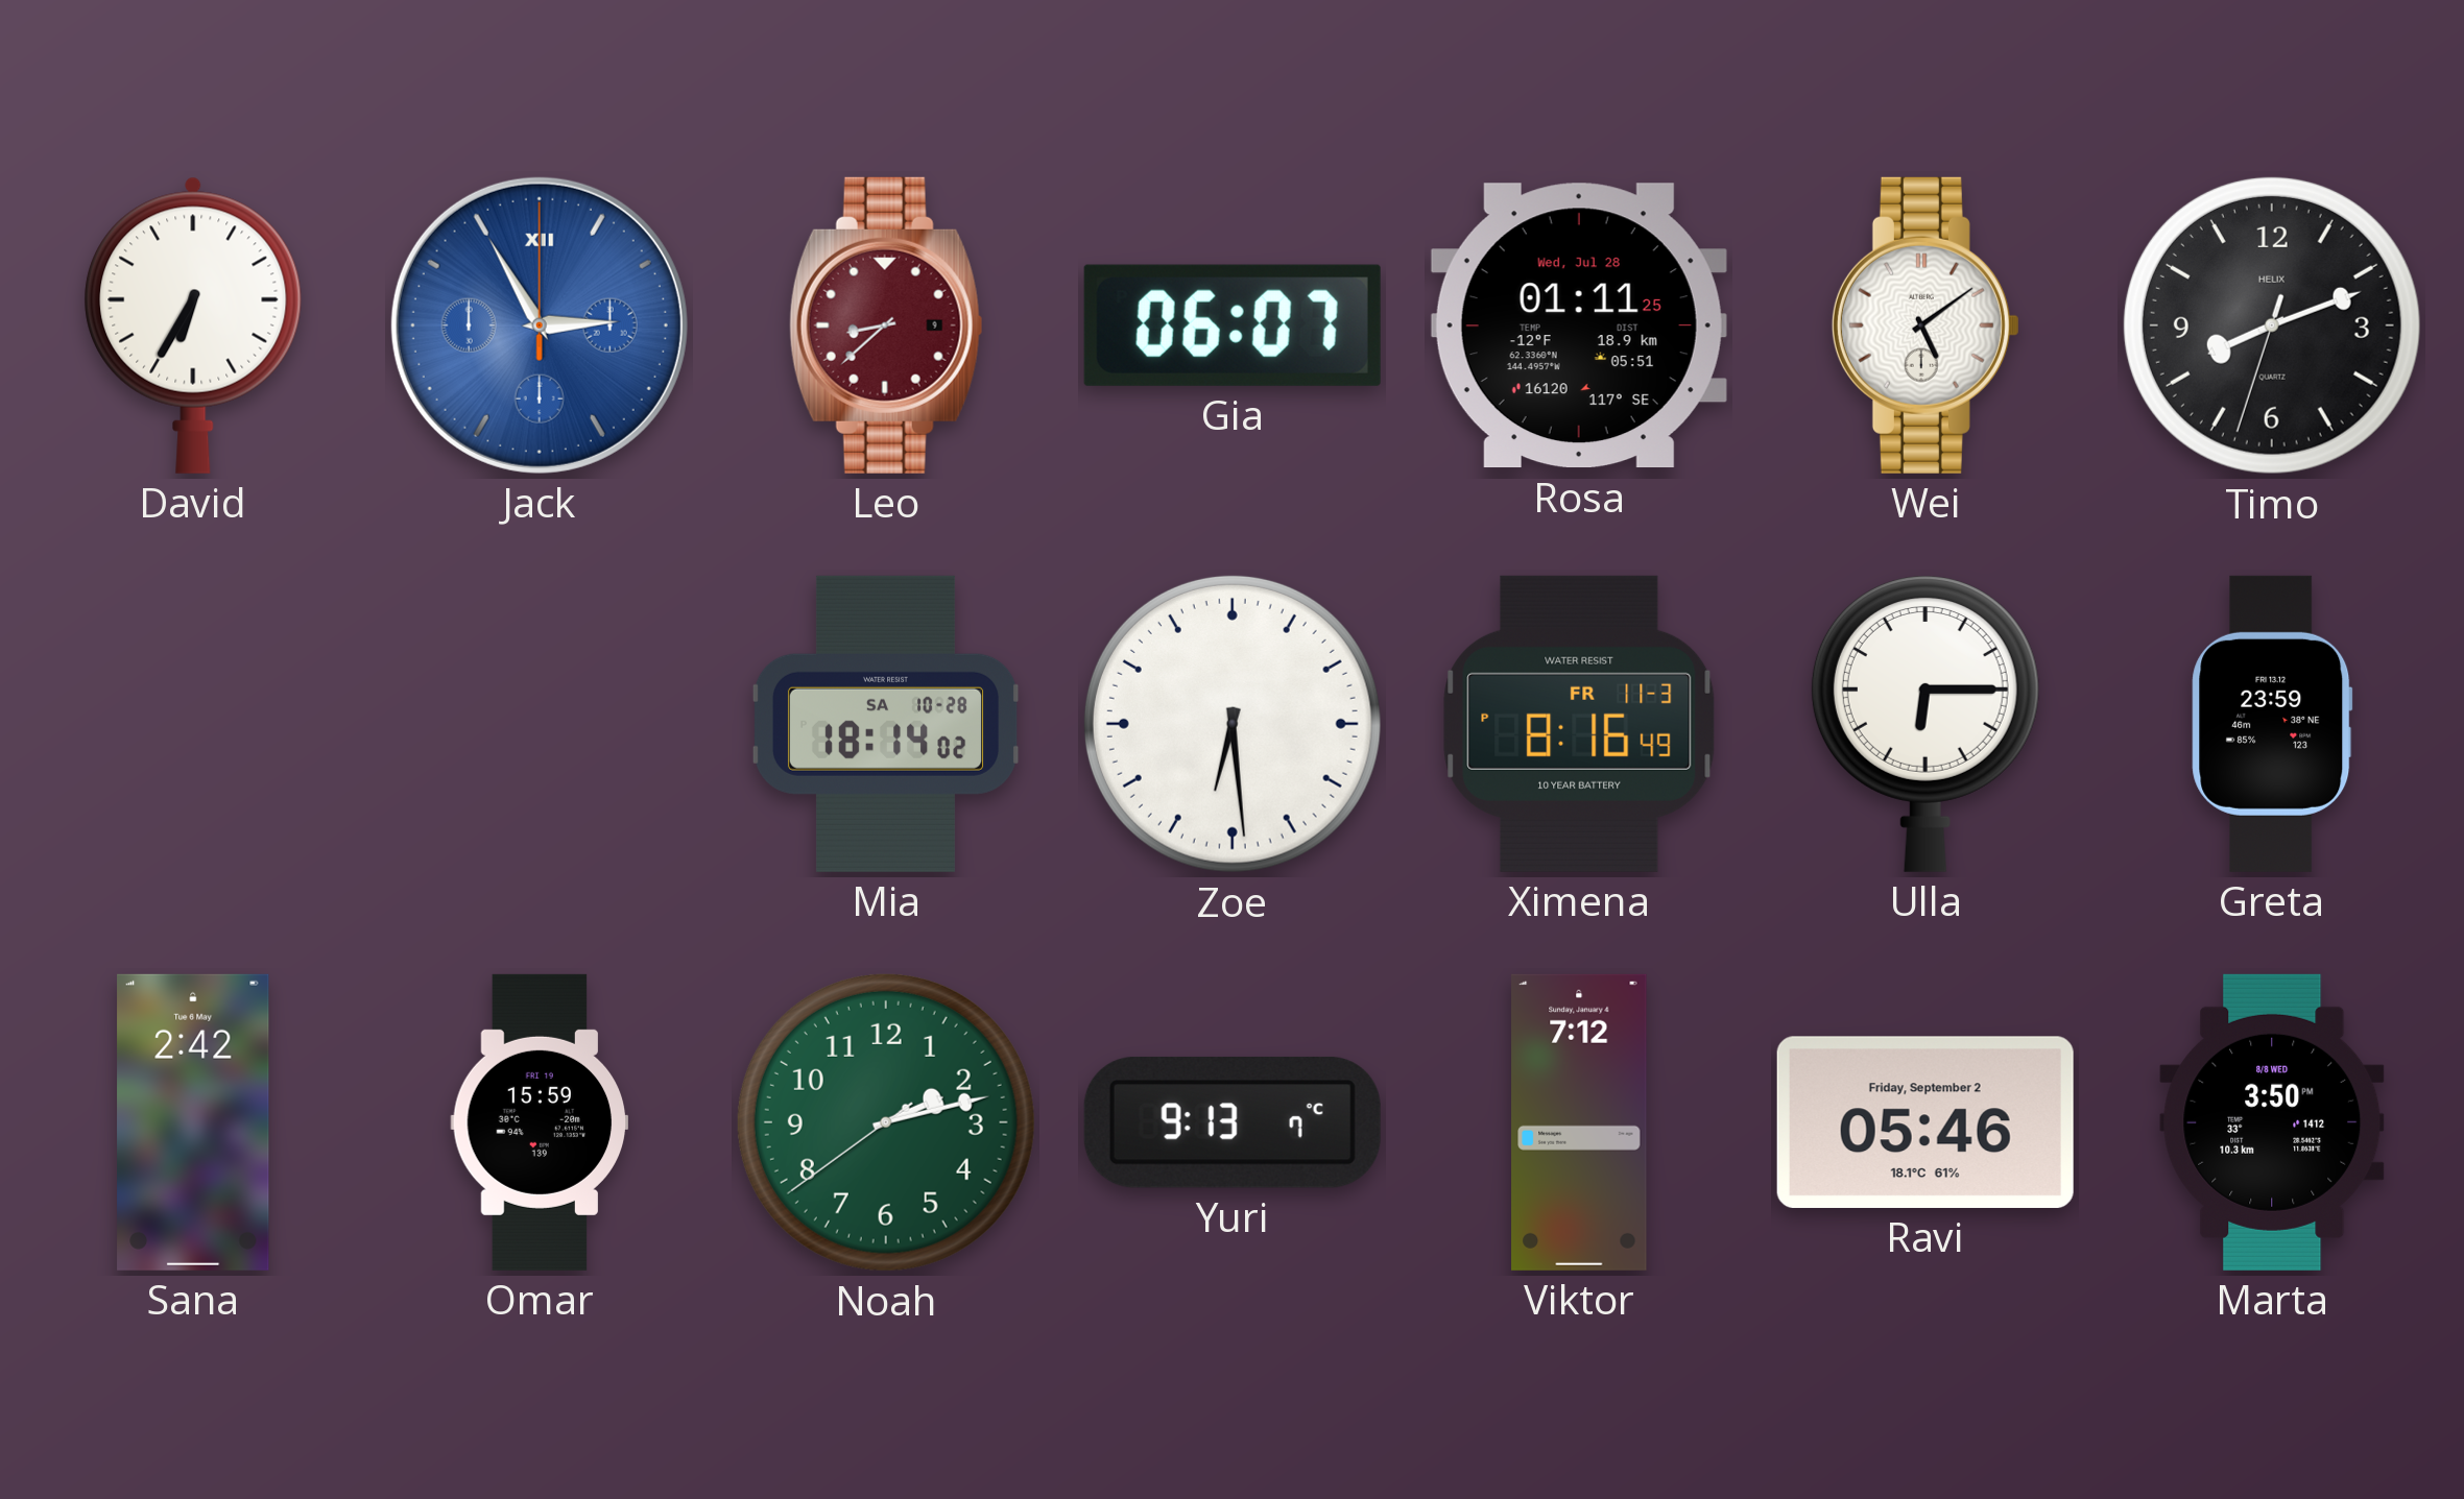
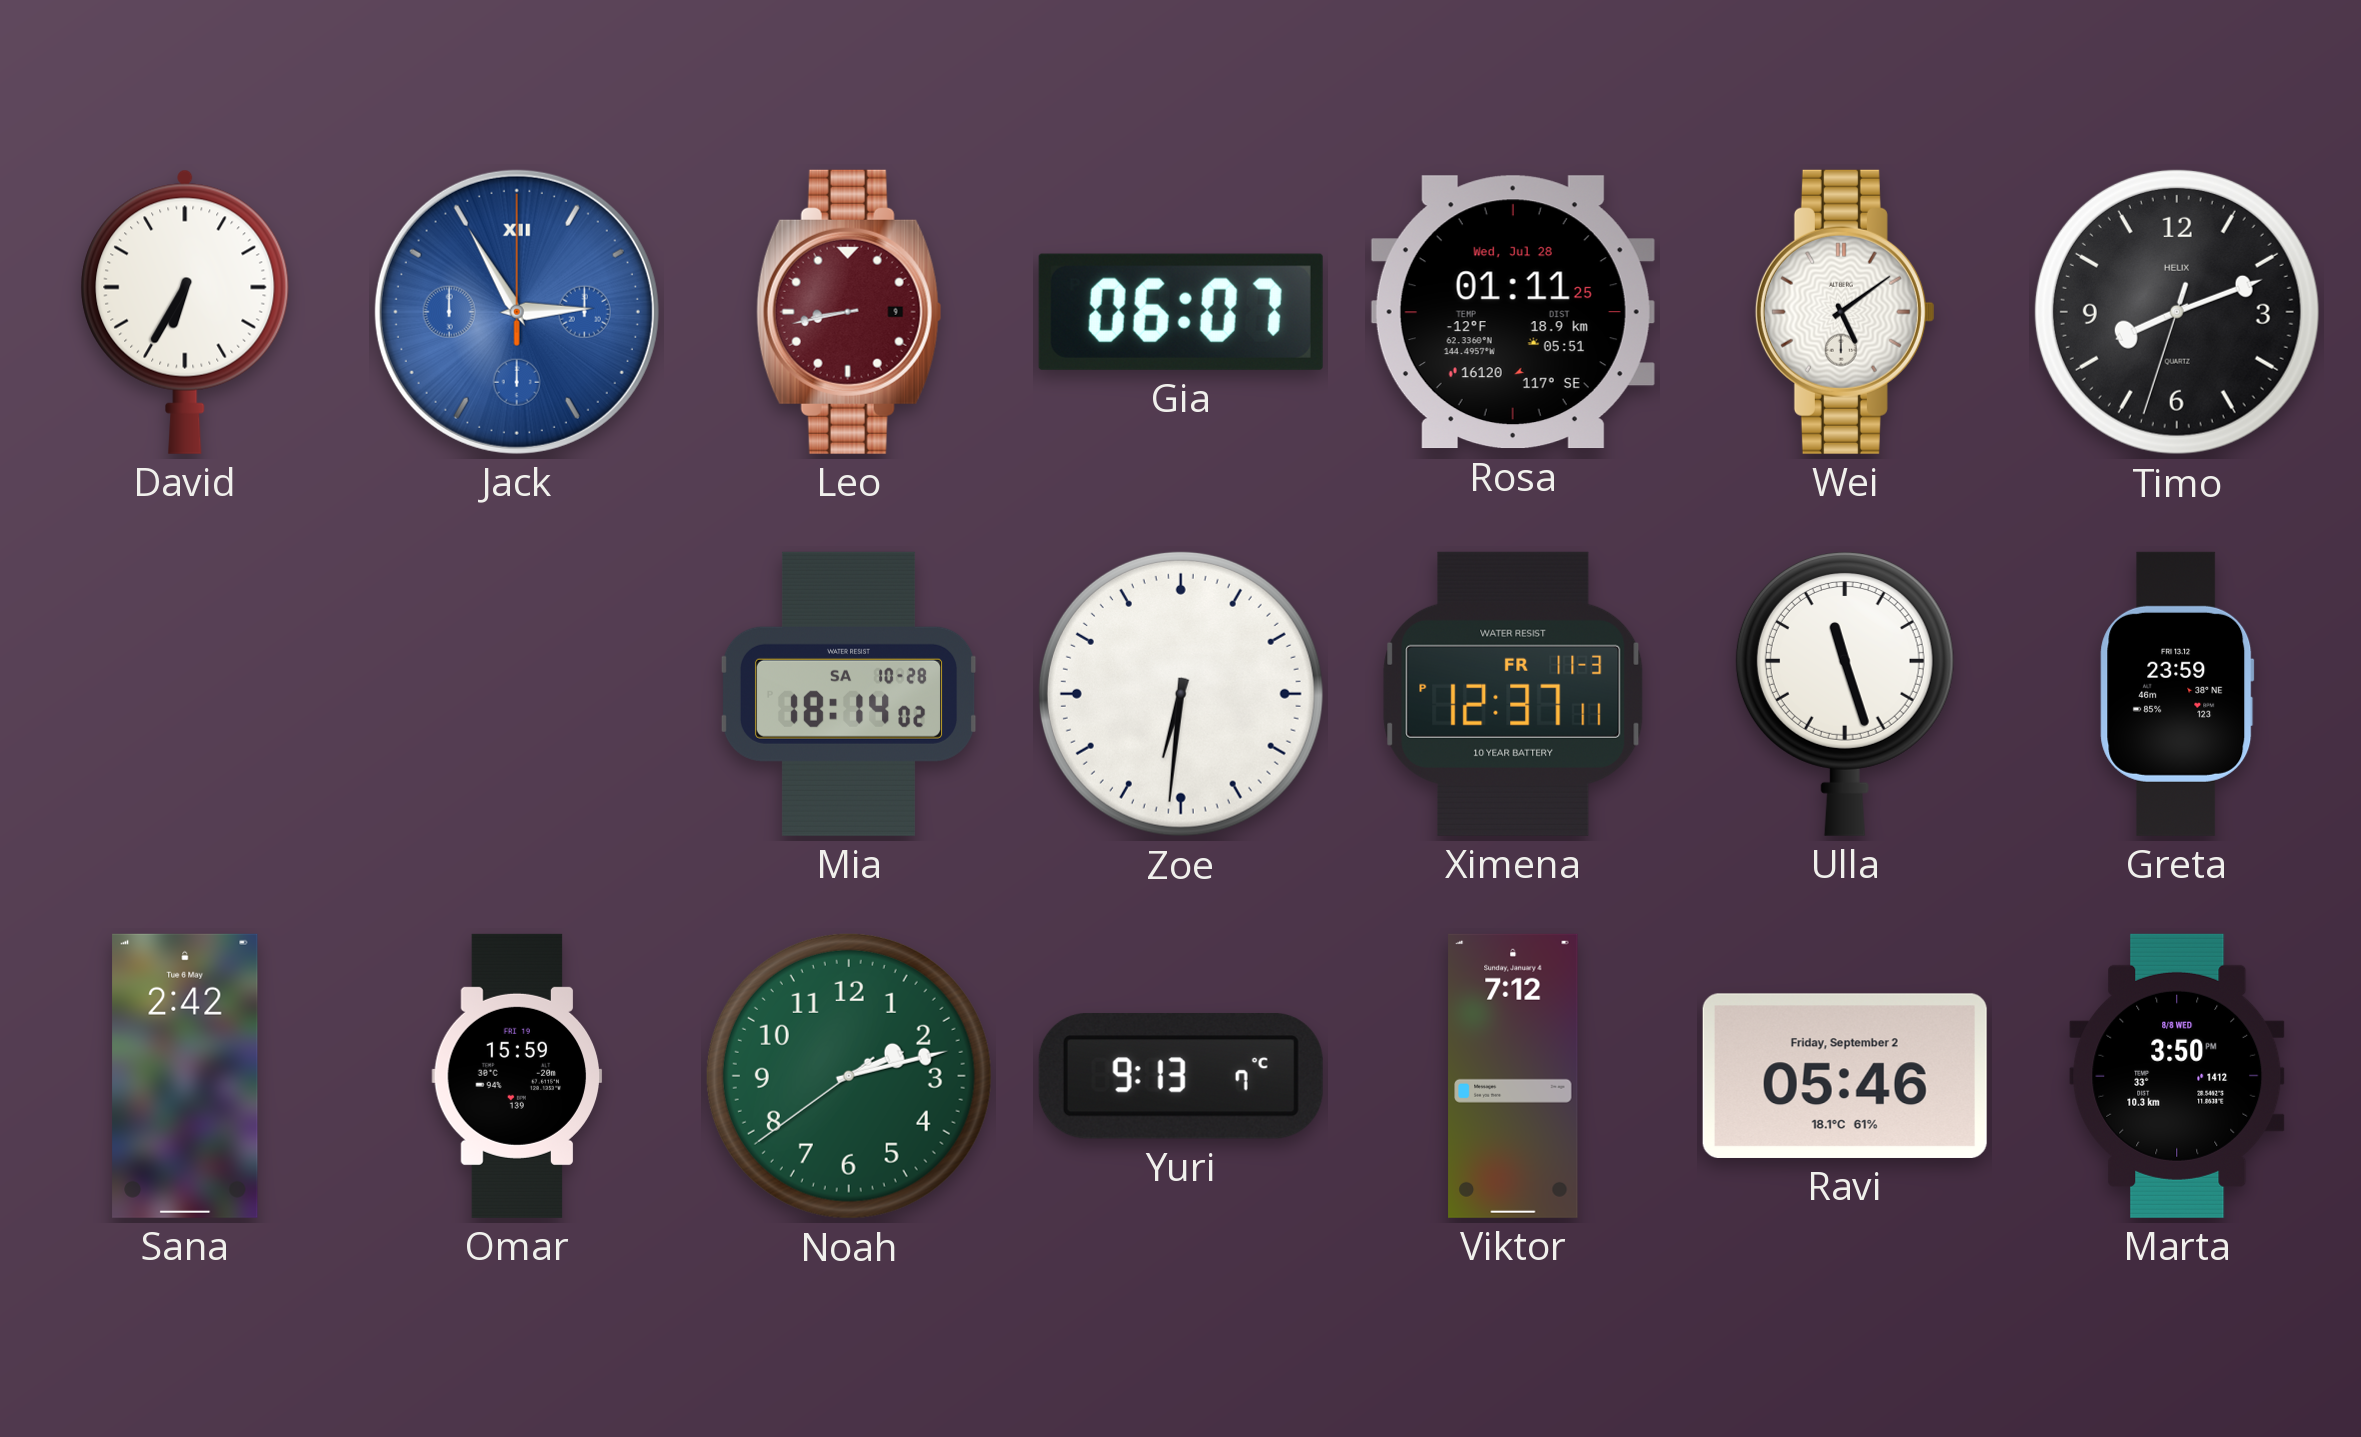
Leo: 8:38 -> 8:43
Zoe: 6:29 -> 6:31
Ximena: 8:16 -> 12:37
Ulla: 6:15 -> 11:27
